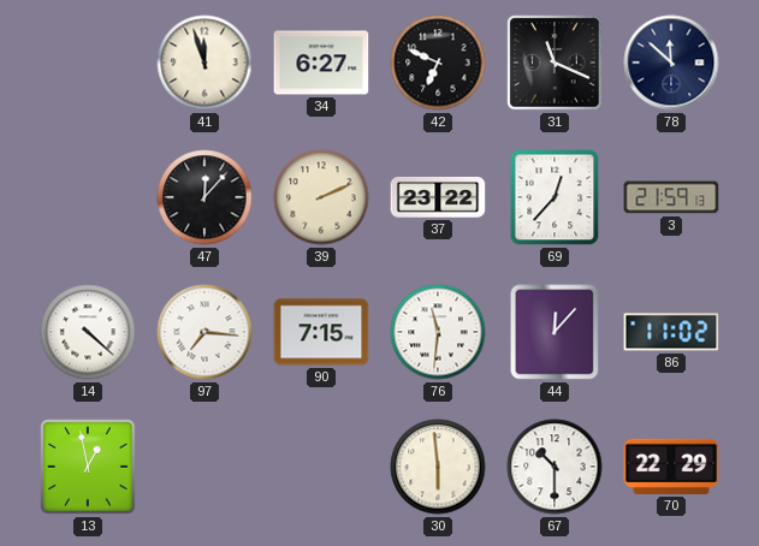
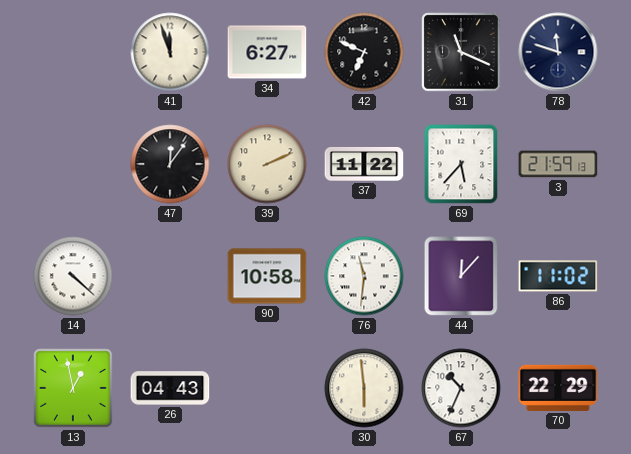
78: 11:52 -> 11:48
47: 12:07 -> 12:06
37: 23:22 -> 11:22
69: 12:37 -> 5:37
97: 7:16 -> none
90: 7:15 -> 10:58
26: none -> 04:43
67: 10:30 -> 10:34
